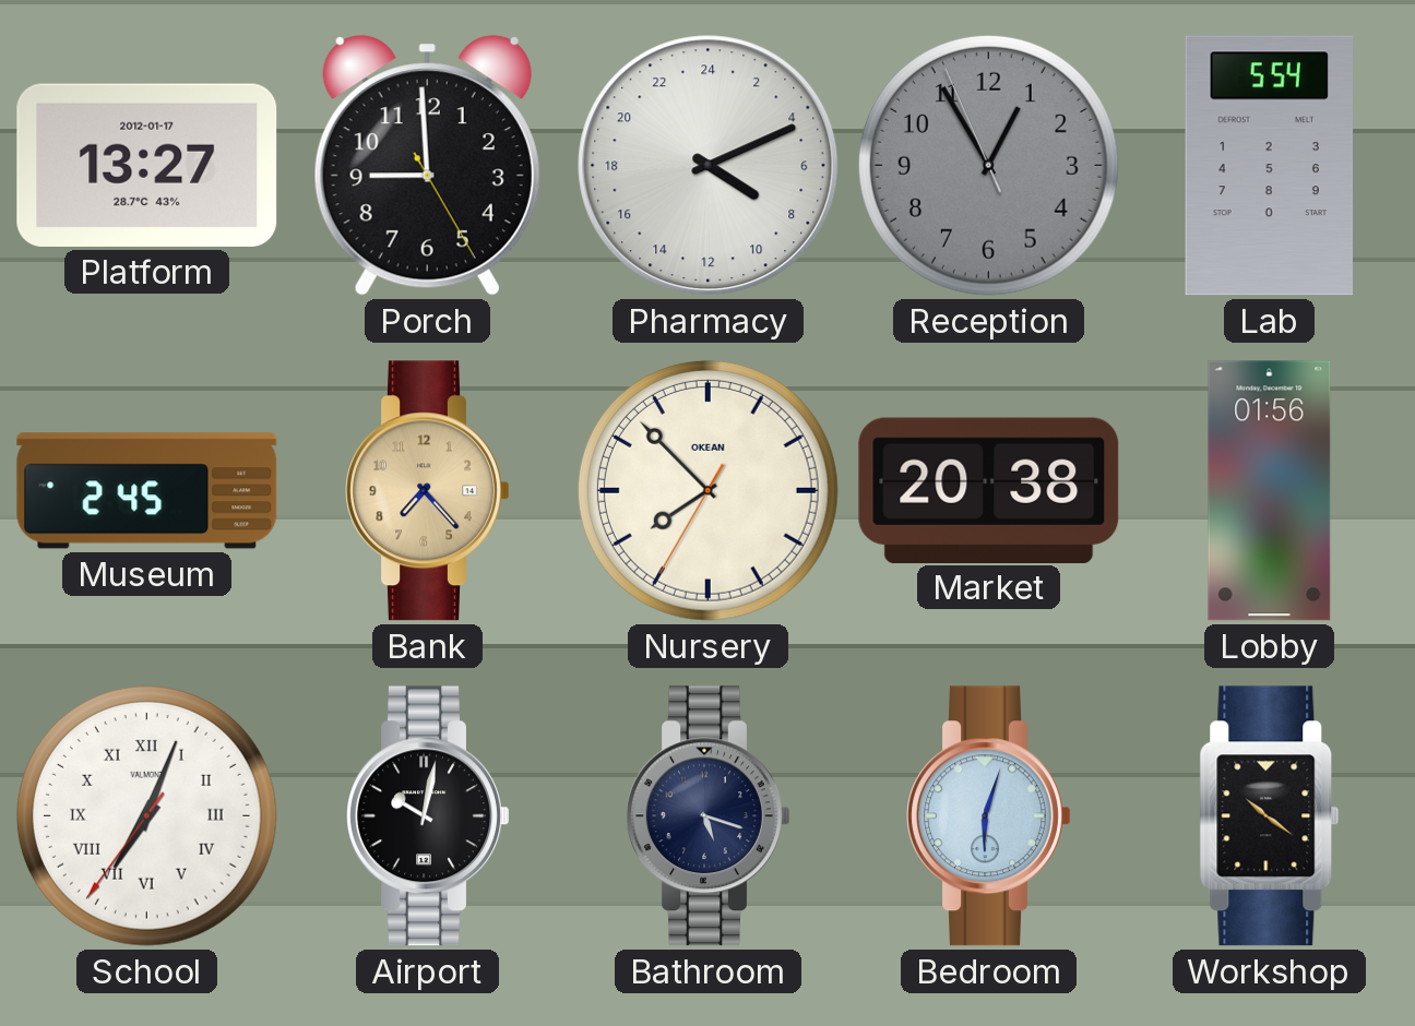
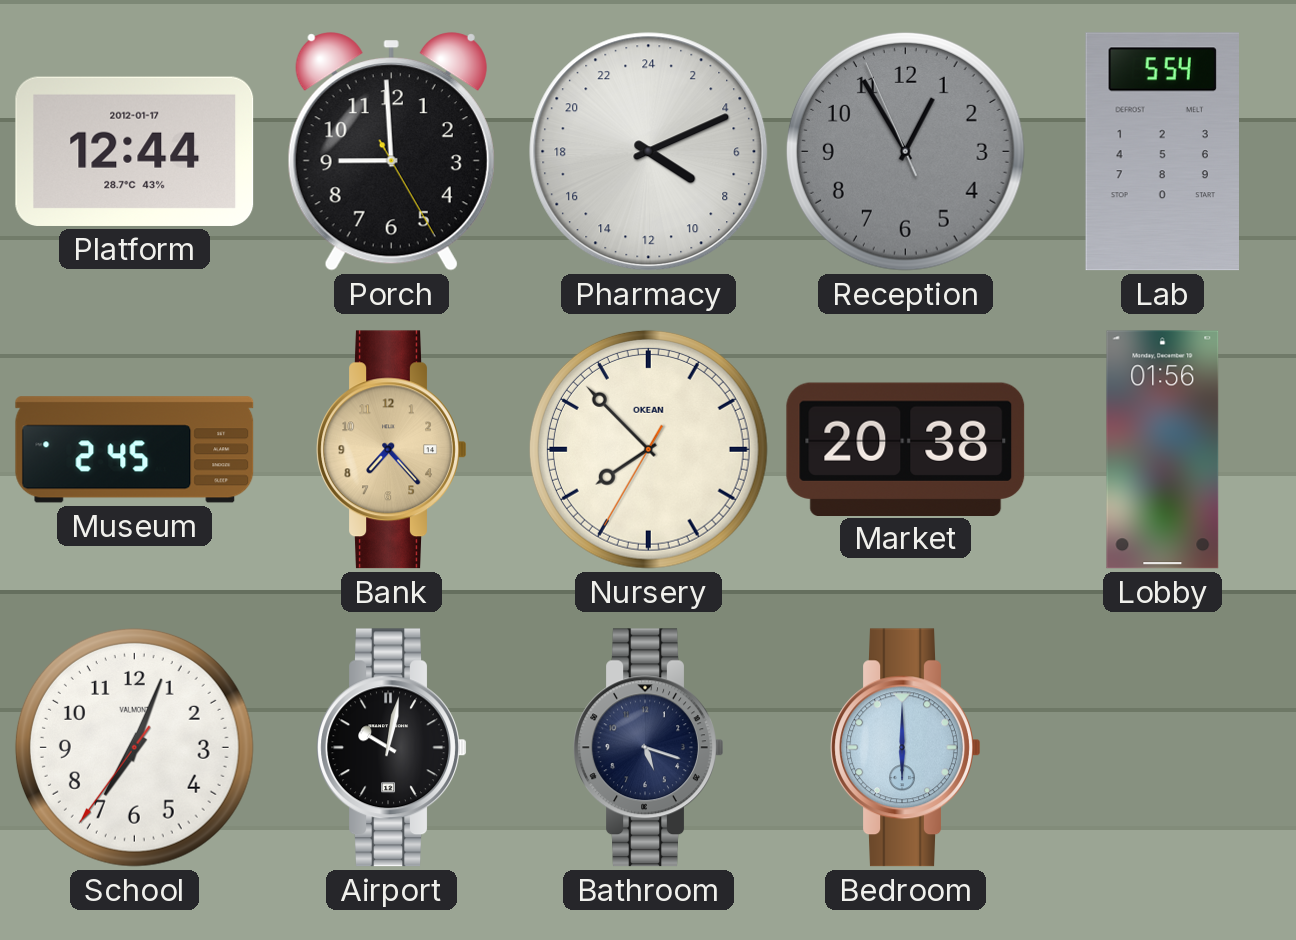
Platform: 13:27 -> 12:44
School numerals: Roman -> Arabic
Bedroom: 6:03 -> 6:00
Workshop: 10:21 -> none
